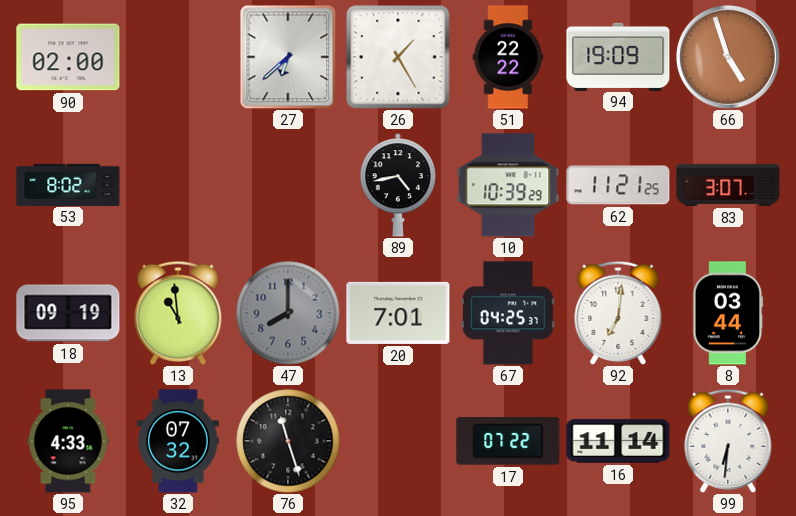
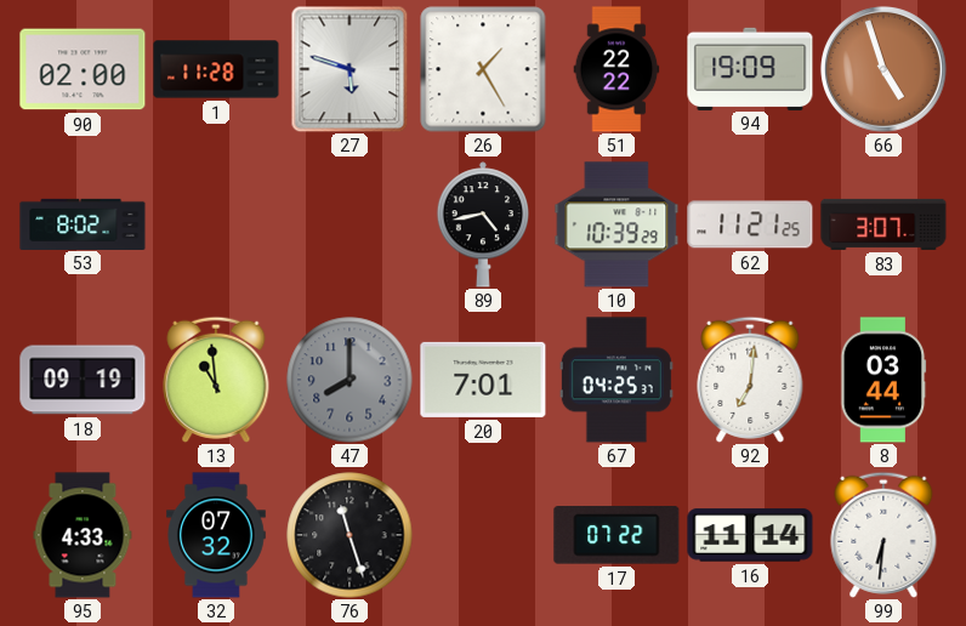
1: none -> 11:28
27: 6:38 -> 5:48
